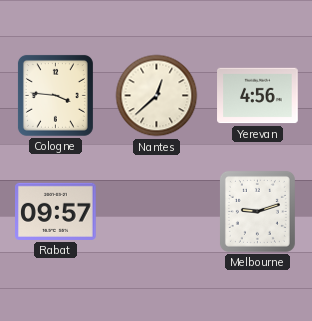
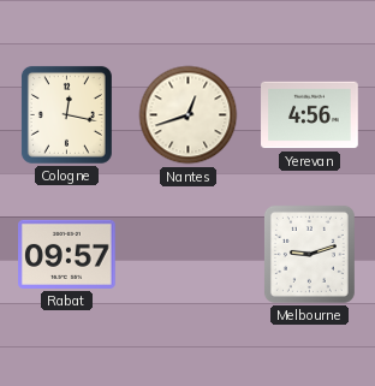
Cologne: 3:46 -> 12:17
Nantes: 12:38 -> 12:42
